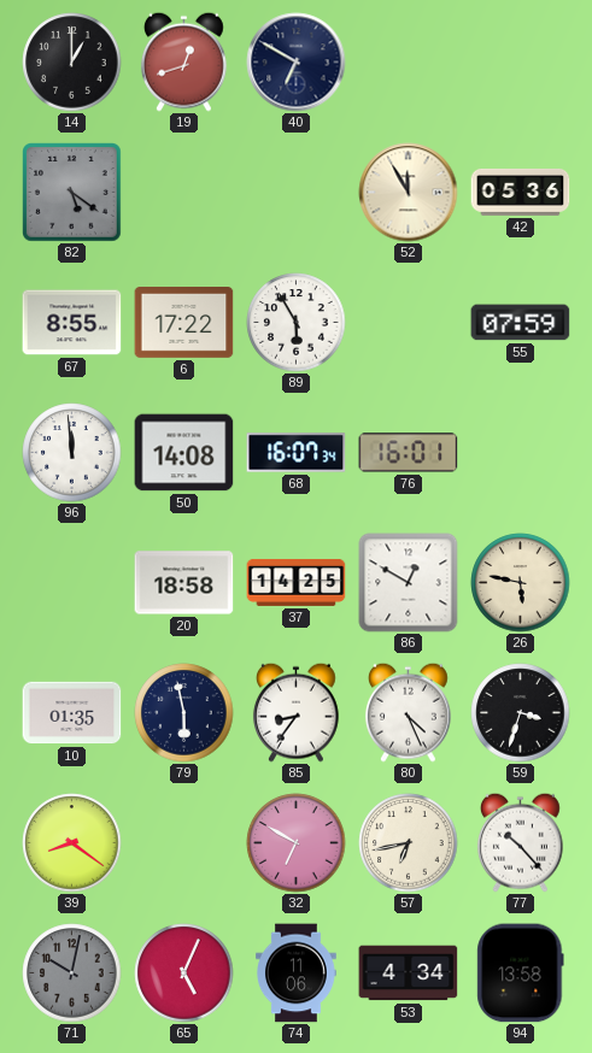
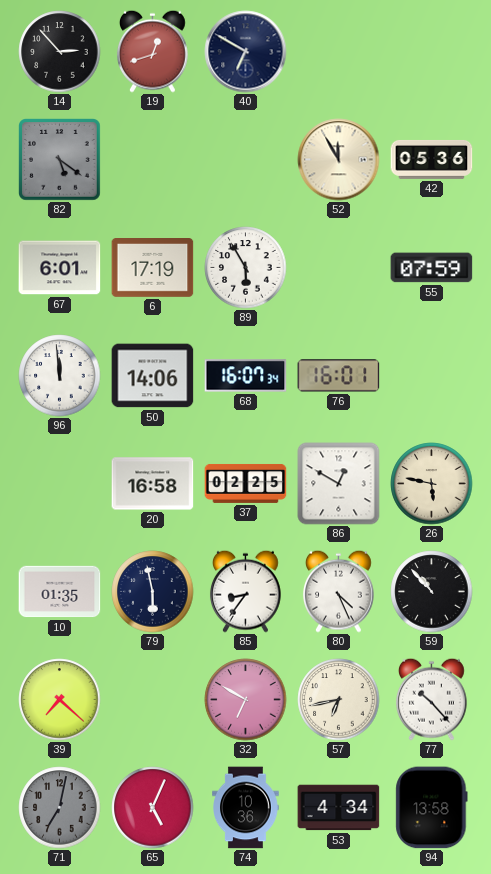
14: 1:00 -> 2:53
67: 8:55 -> 6:01
6: 17:22 -> 17:19
50: 14:08 -> 14:06
20: 18:58 -> 16:58
37: 14:25 -> 02:25
59: 3:33 -> 10:53
39: 8:21 -> 7:22
71: 10:02 -> 7:02
74: 11:06 -> 10:36
